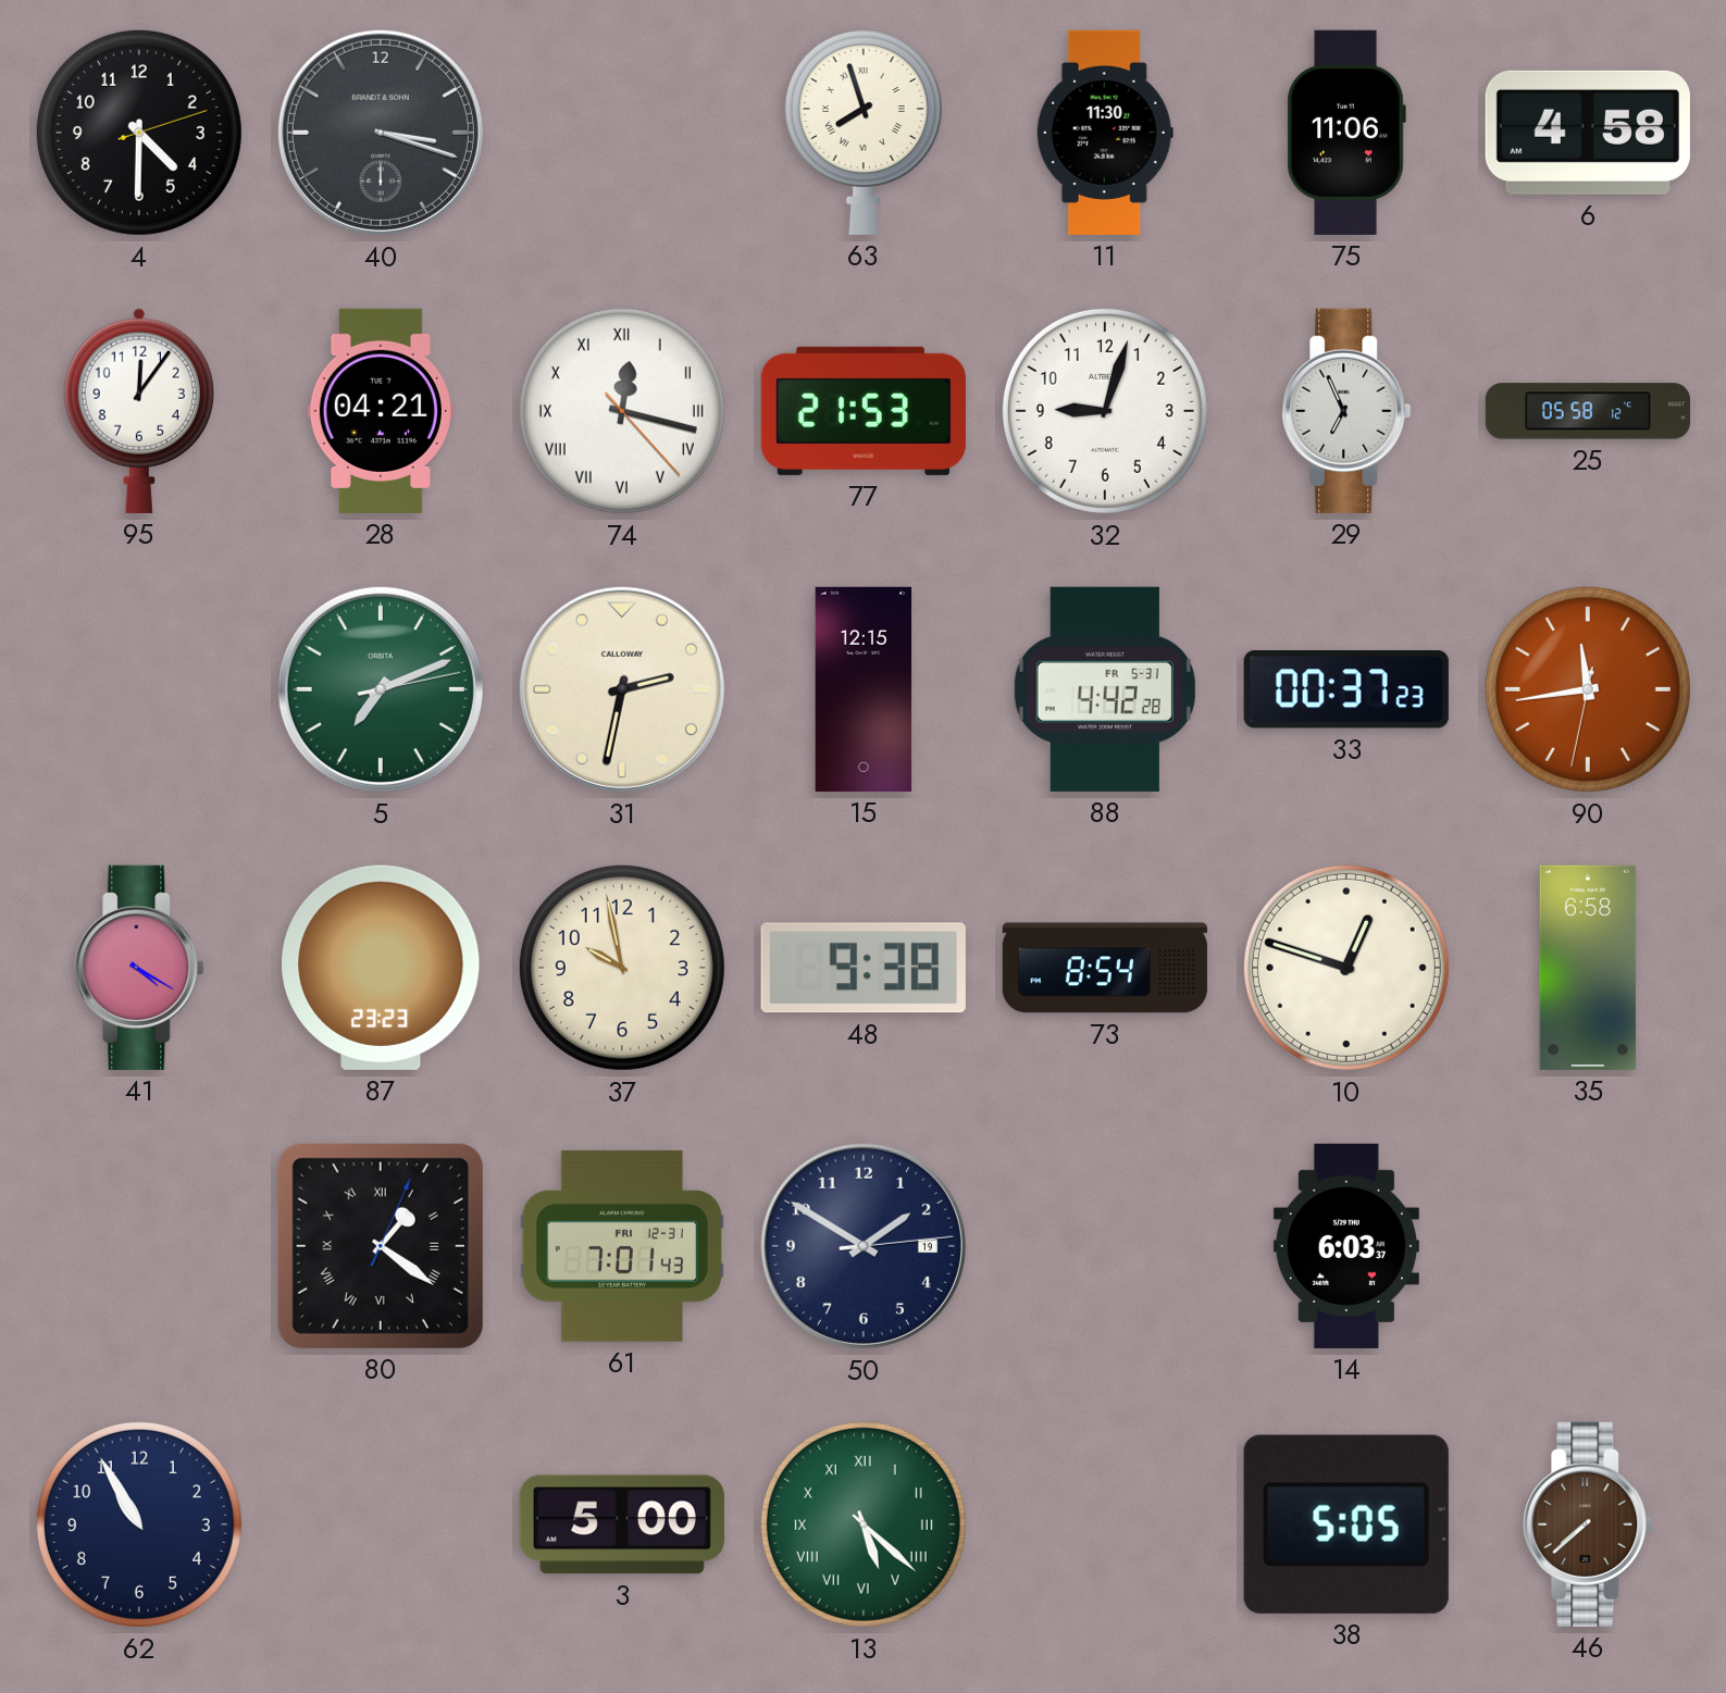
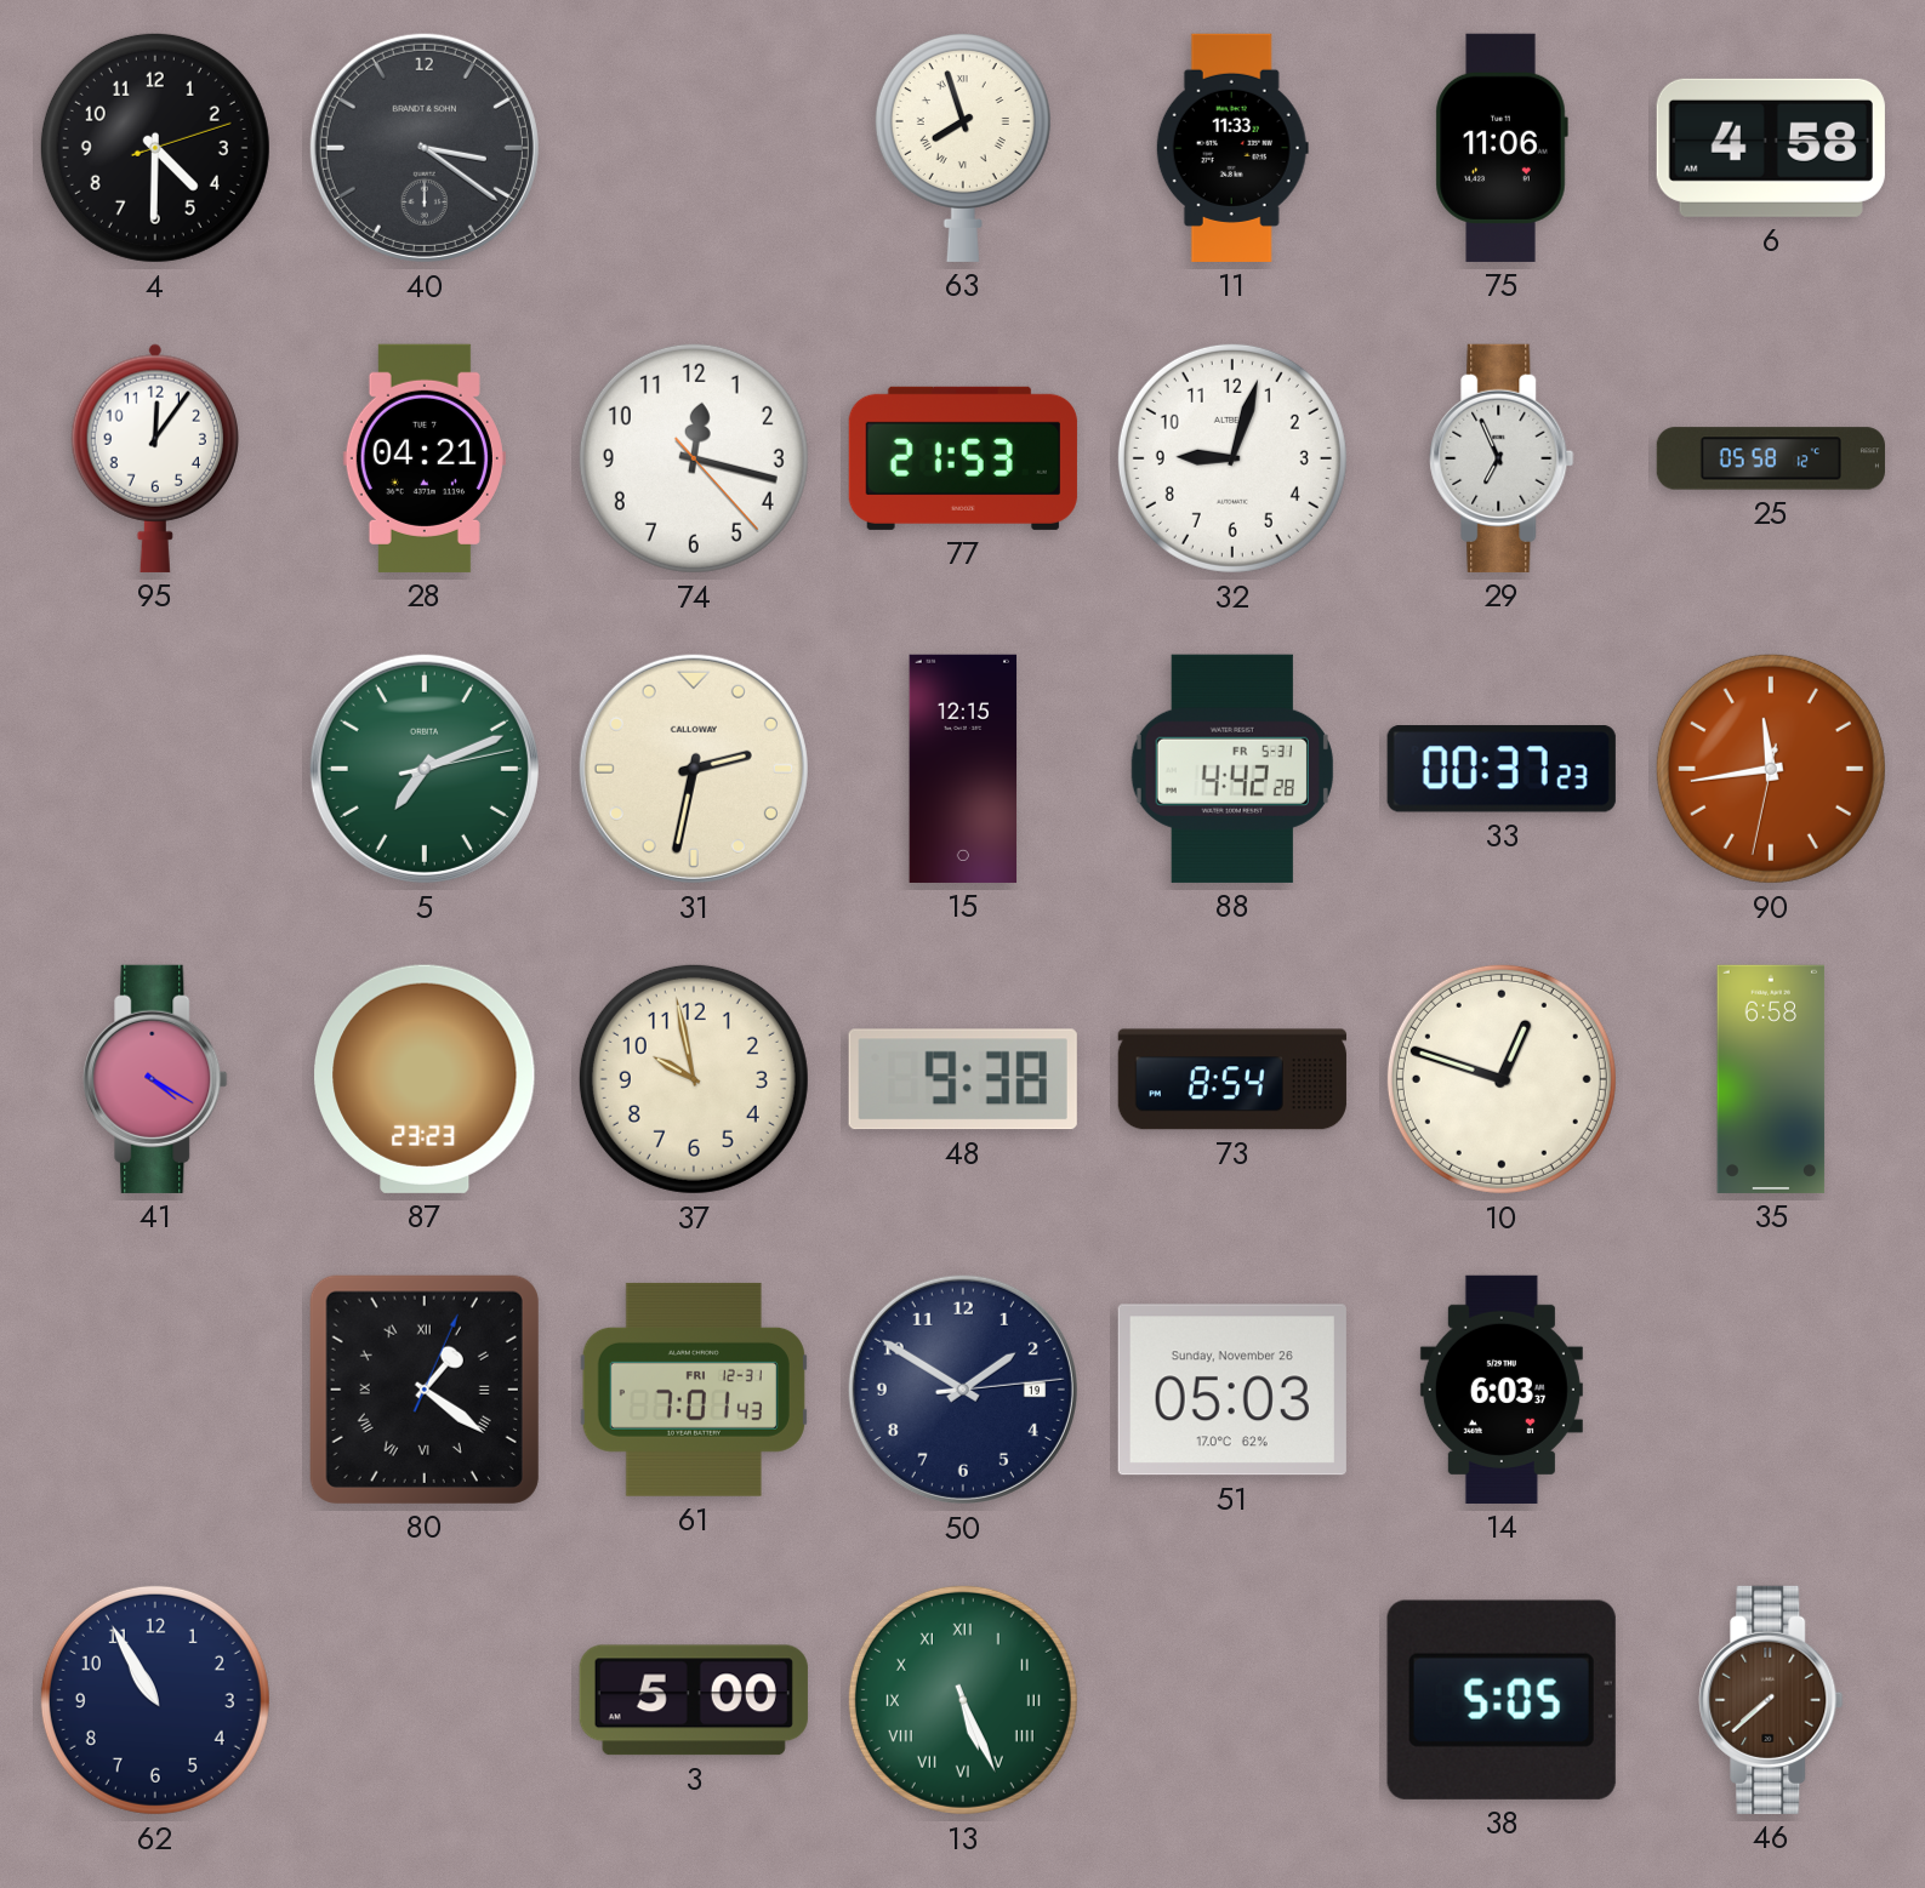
40: 3:18 -> 3:21
11: 11:30 -> 11:33
74 numerals: Roman -> Arabic
51: none -> 05:03
13: 5:22 -> 5:26
